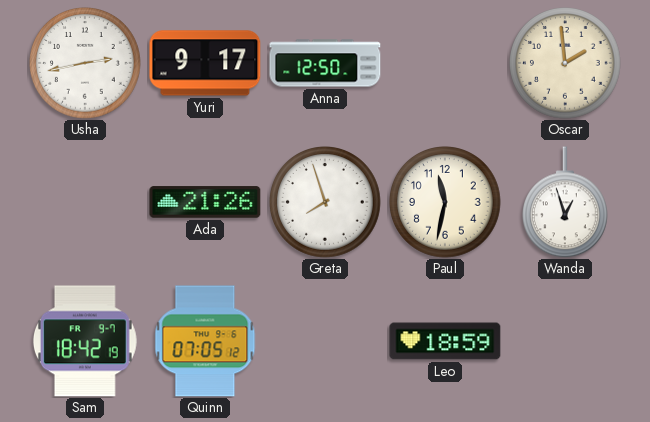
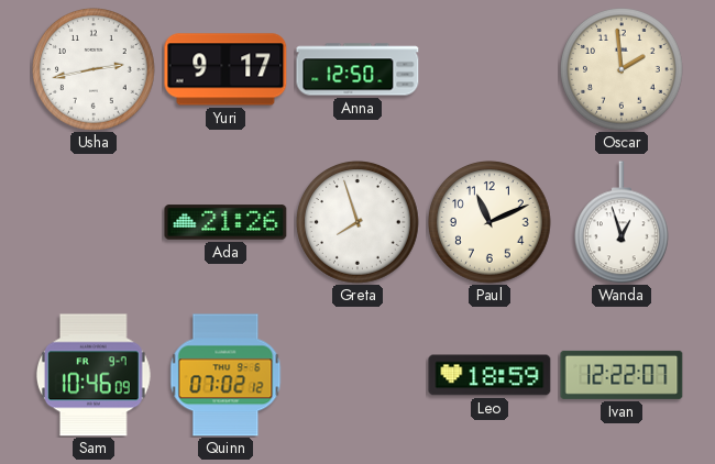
Paul: 11:32 -> 11:11
Sam: 18:42 -> 10:46
Quinn: 07:05 -> 07:02
Ivan: none -> 12:22
